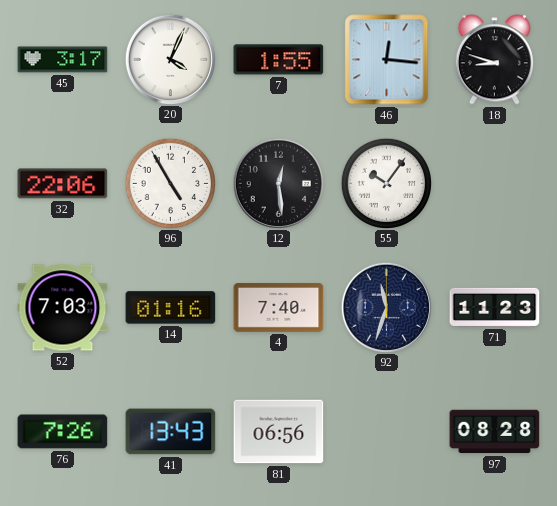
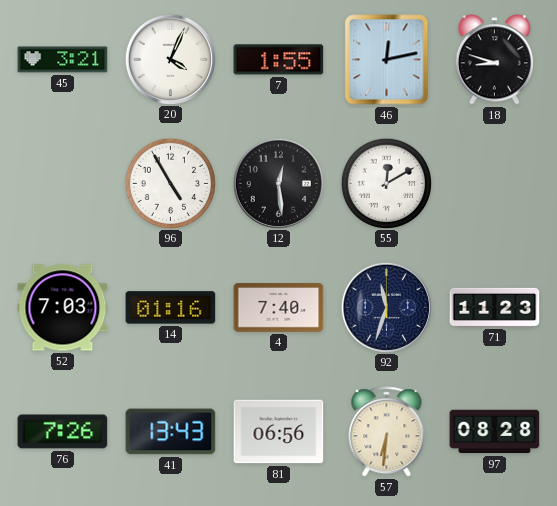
45: 3:17 -> 3:21
46: 12:16 -> 12:13
32: 22:06 -> none
55: 10:06 -> 12:10
57: none -> 6:31
